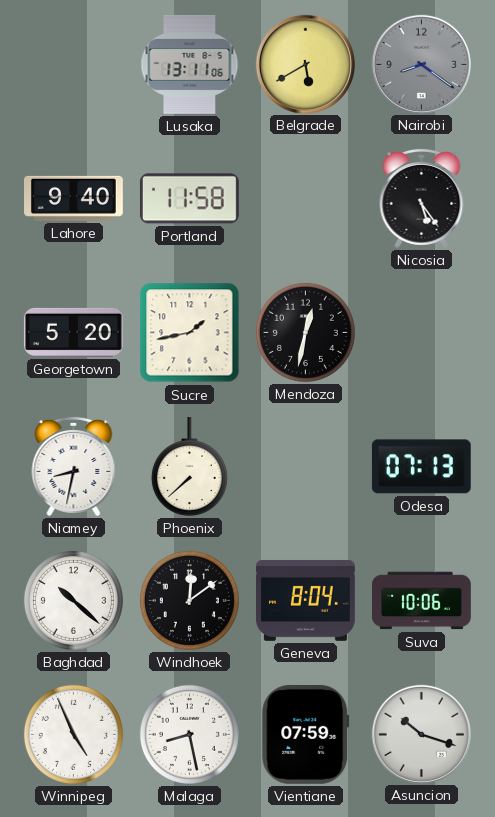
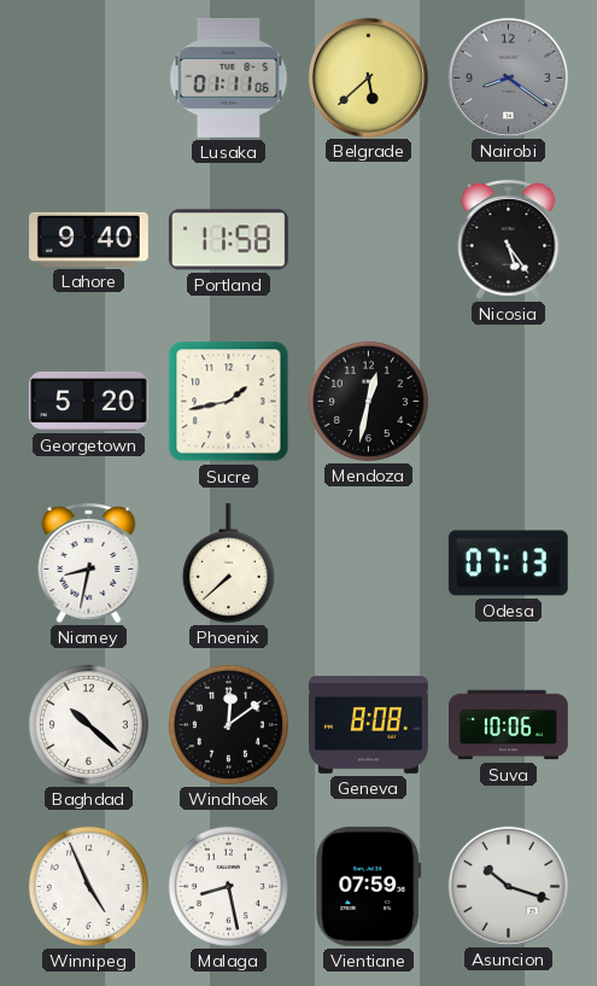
Lusaka: 13:11 -> 01:11
Belgrade: 5:40 -> 5:38
Geneva: 8:04 -> 8:08
